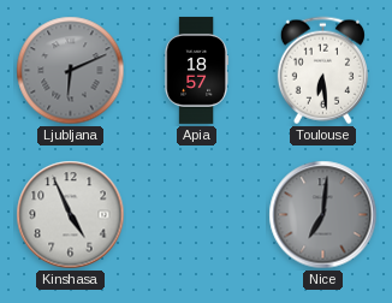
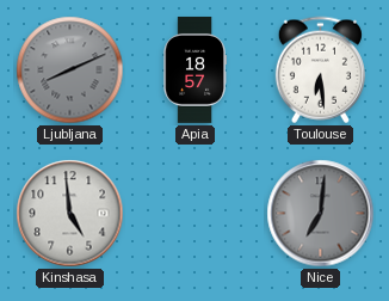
Ljubljana: 6:11 -> 8:11
Kinshasa: 4:56 -> 4:59
